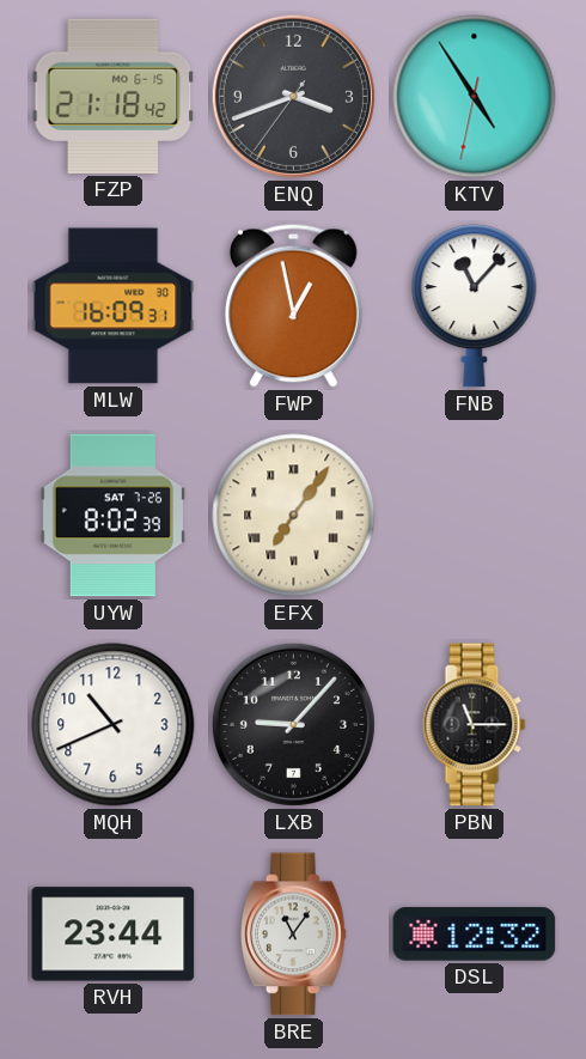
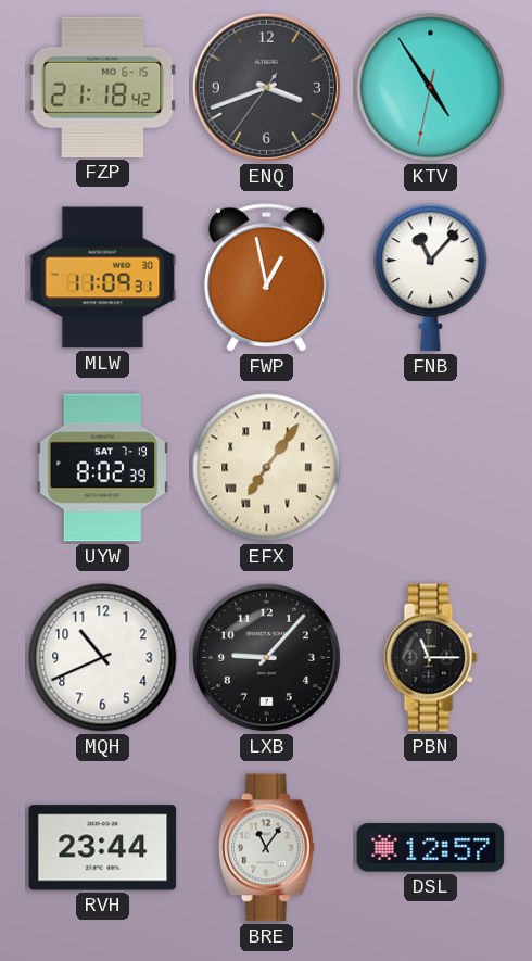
MLW: 16:09 -> 11:09
UYW date: SAT 7-26 -> SAT 7-19
DSL: 12:32 -> 12:57
